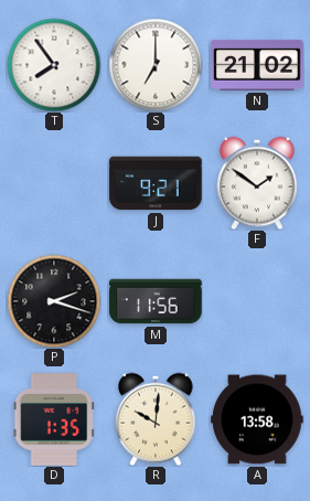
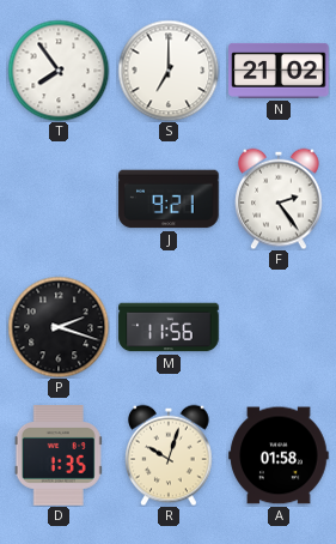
F: 1:51 -> 2:24
R: 10:01 -> 10:03
A: 13:58 -> 01:58
